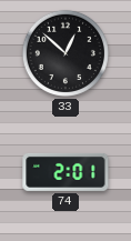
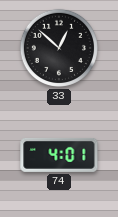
74: 2:01 -> 4:01
